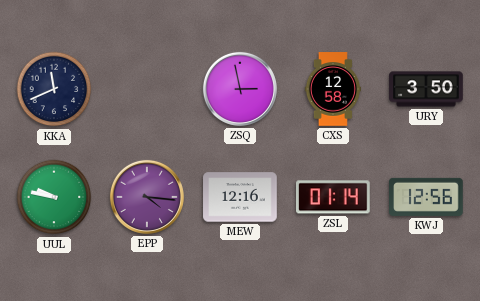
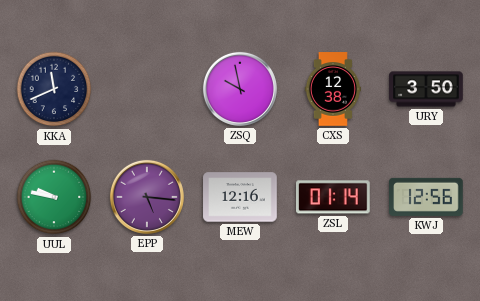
ZSQ: 2:58 -> 9:58
CXS: 12:58 -> 12:38
EPP: 4:16 -> 5:16
